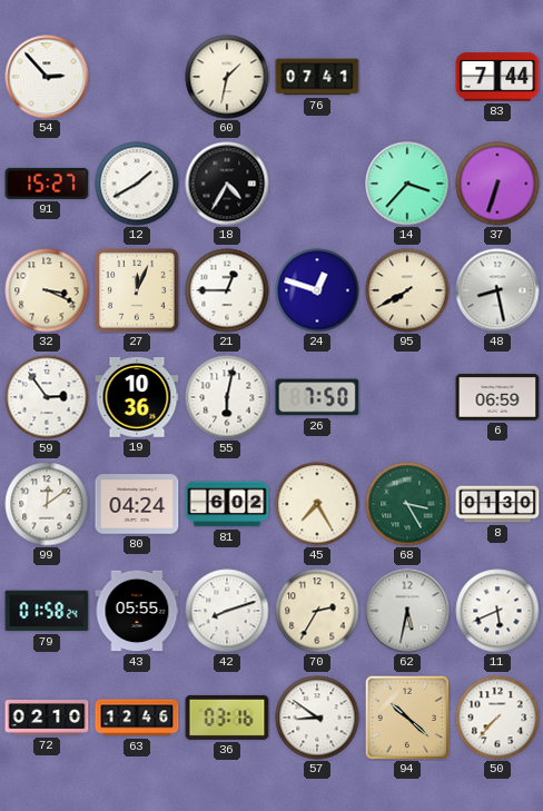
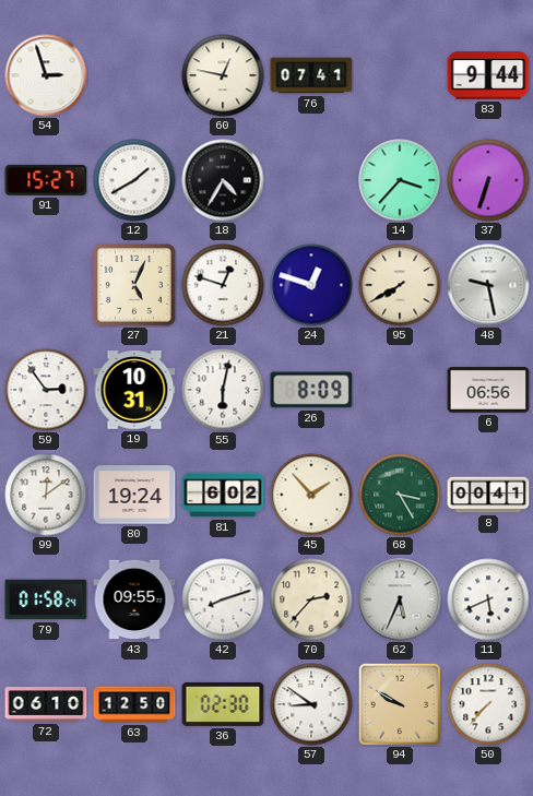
54: 2:53 -> 2:57
60: 1:32 -> 12:47
83: 7:44 -> 9:44
32: 3:19 -> none
27: 12:04 -> 5:04
21: 12:45 -> 12:48
48: 8:28 -> 9:28
19: 10:36 -> 10:31
26: 7:50 -> 8:09
6: 06:59 -> 06:56
80: 04:24 -> 19:24
45: 7:25 -> 1:53
8: 01:30 -> 00:41
43: 05:55 -> 09:55
70: 2:35 -> 2:37
62: 5:32 -> 5:34
72: 02:10 -> 06:10
63: 12:46 -> 12:50
36: 03:16 -> 02:30
94: 10:22 -> 9:50
